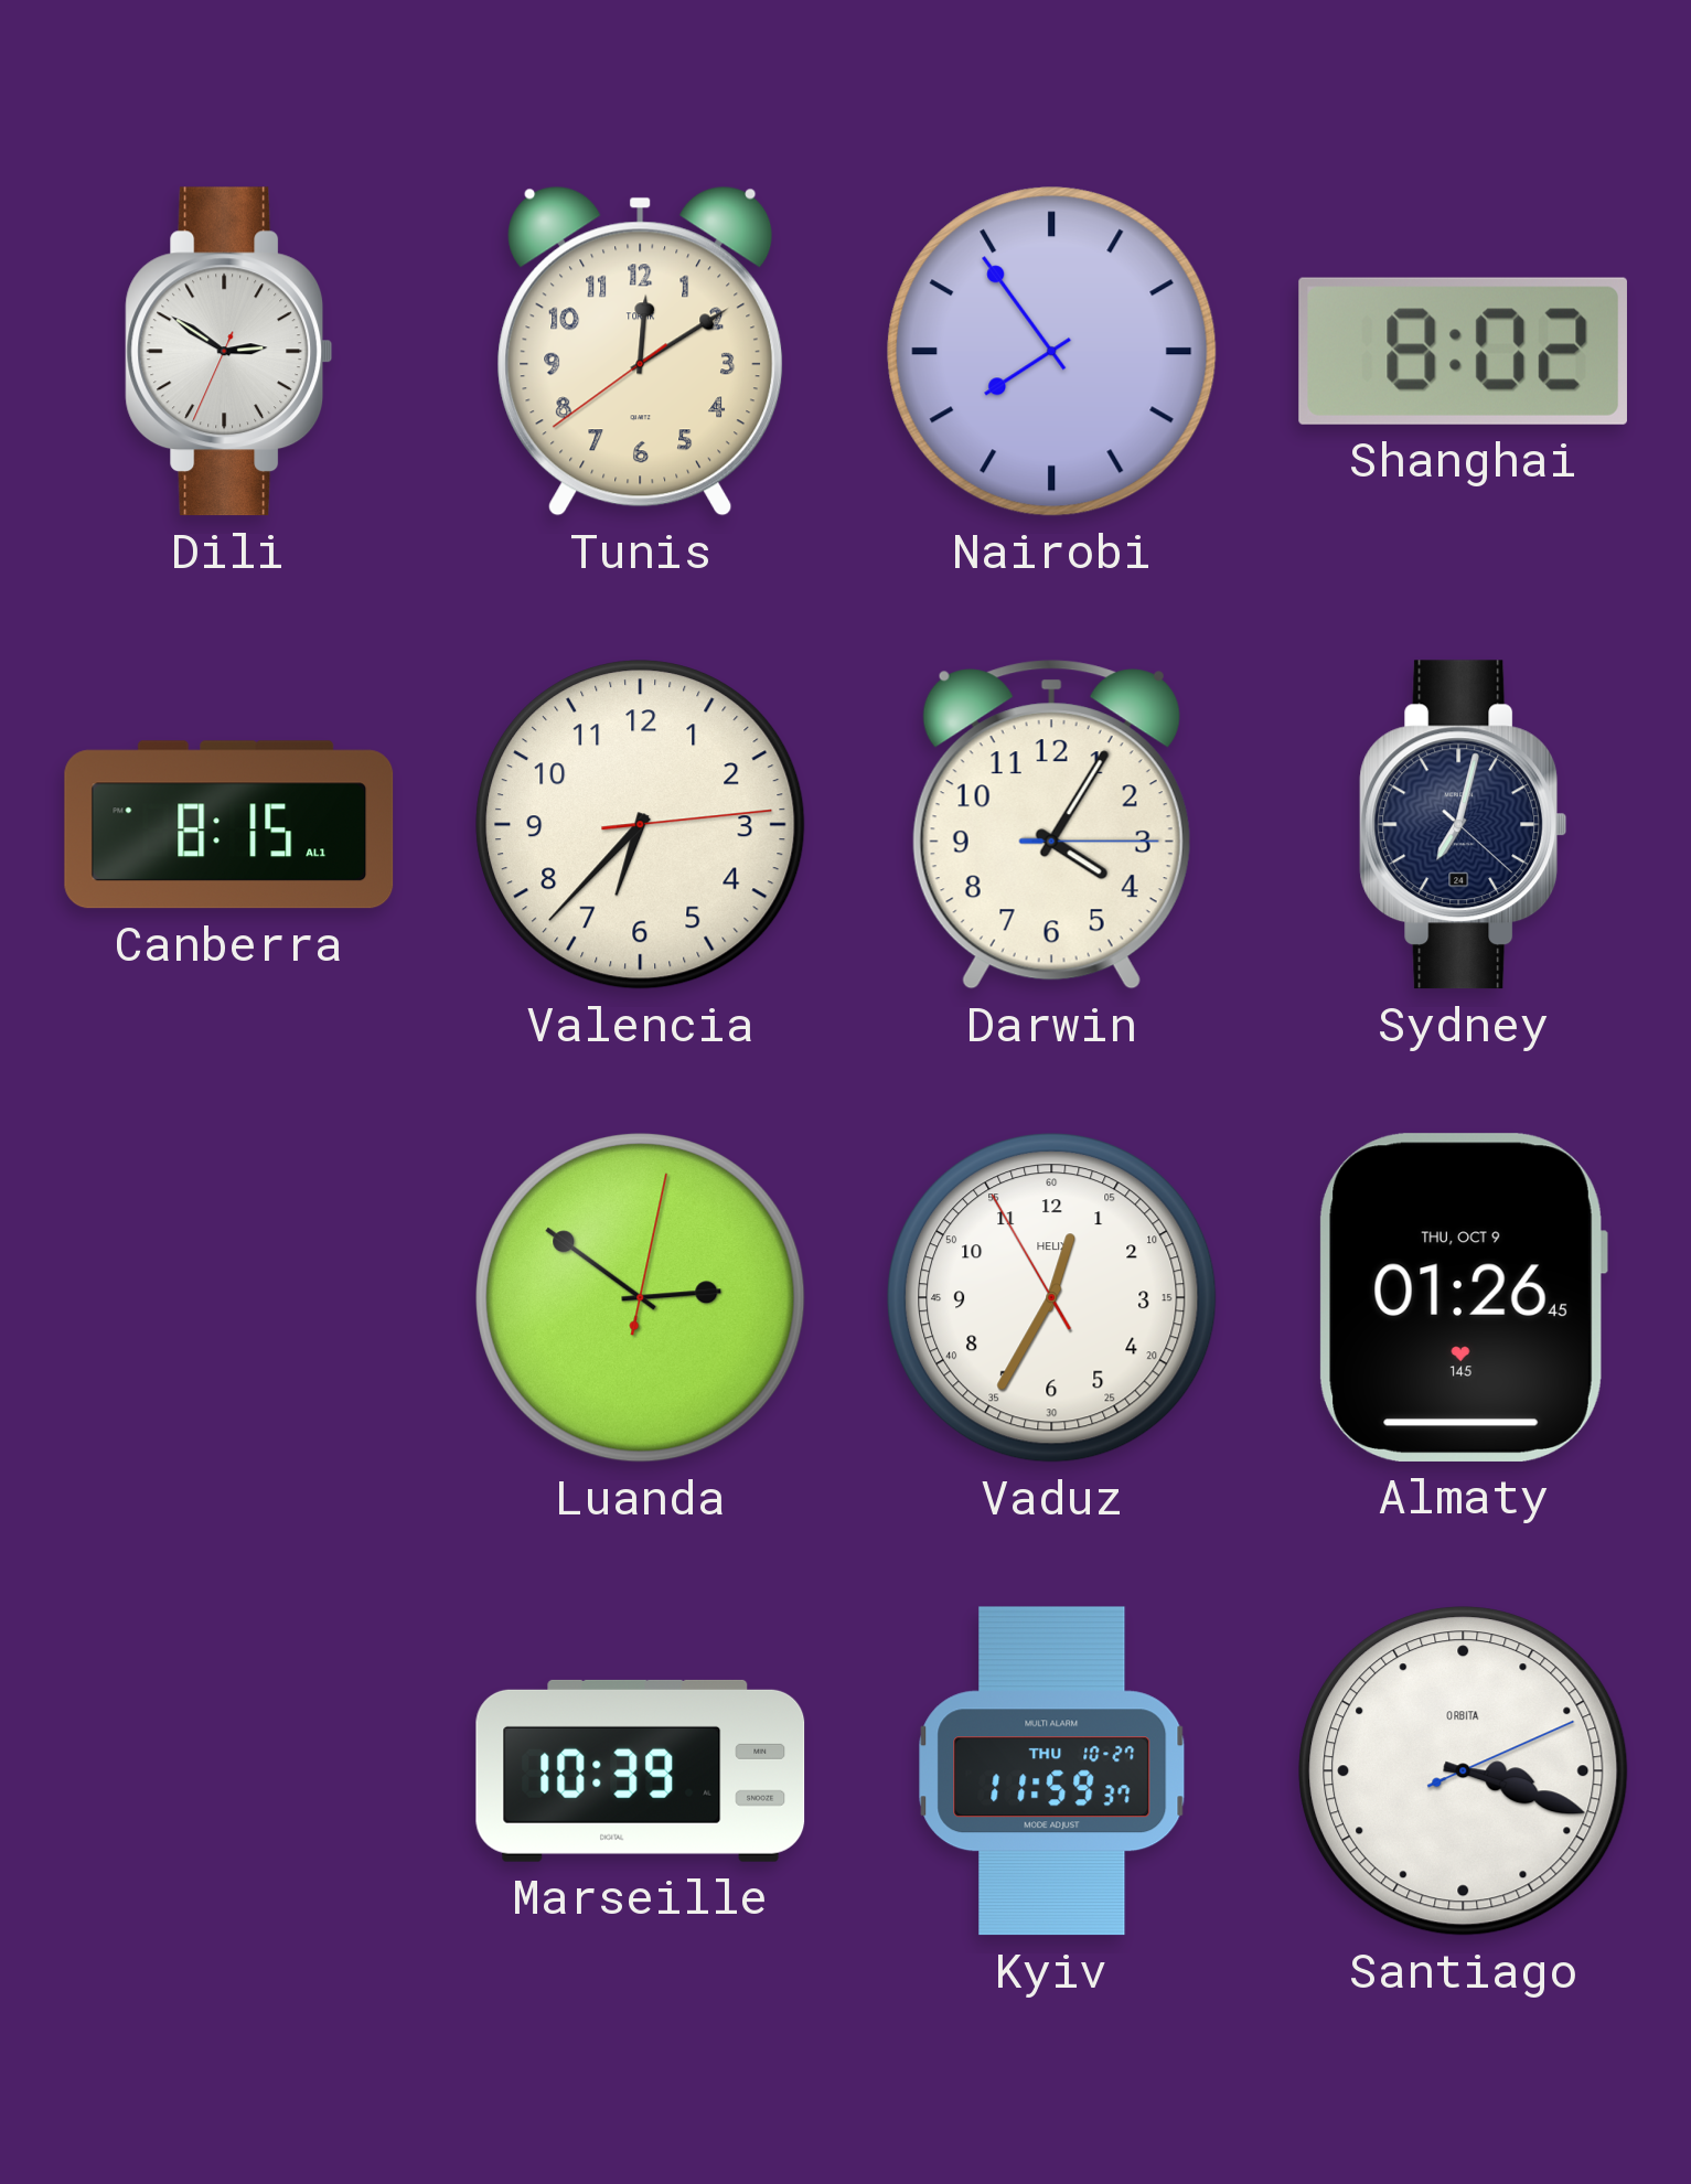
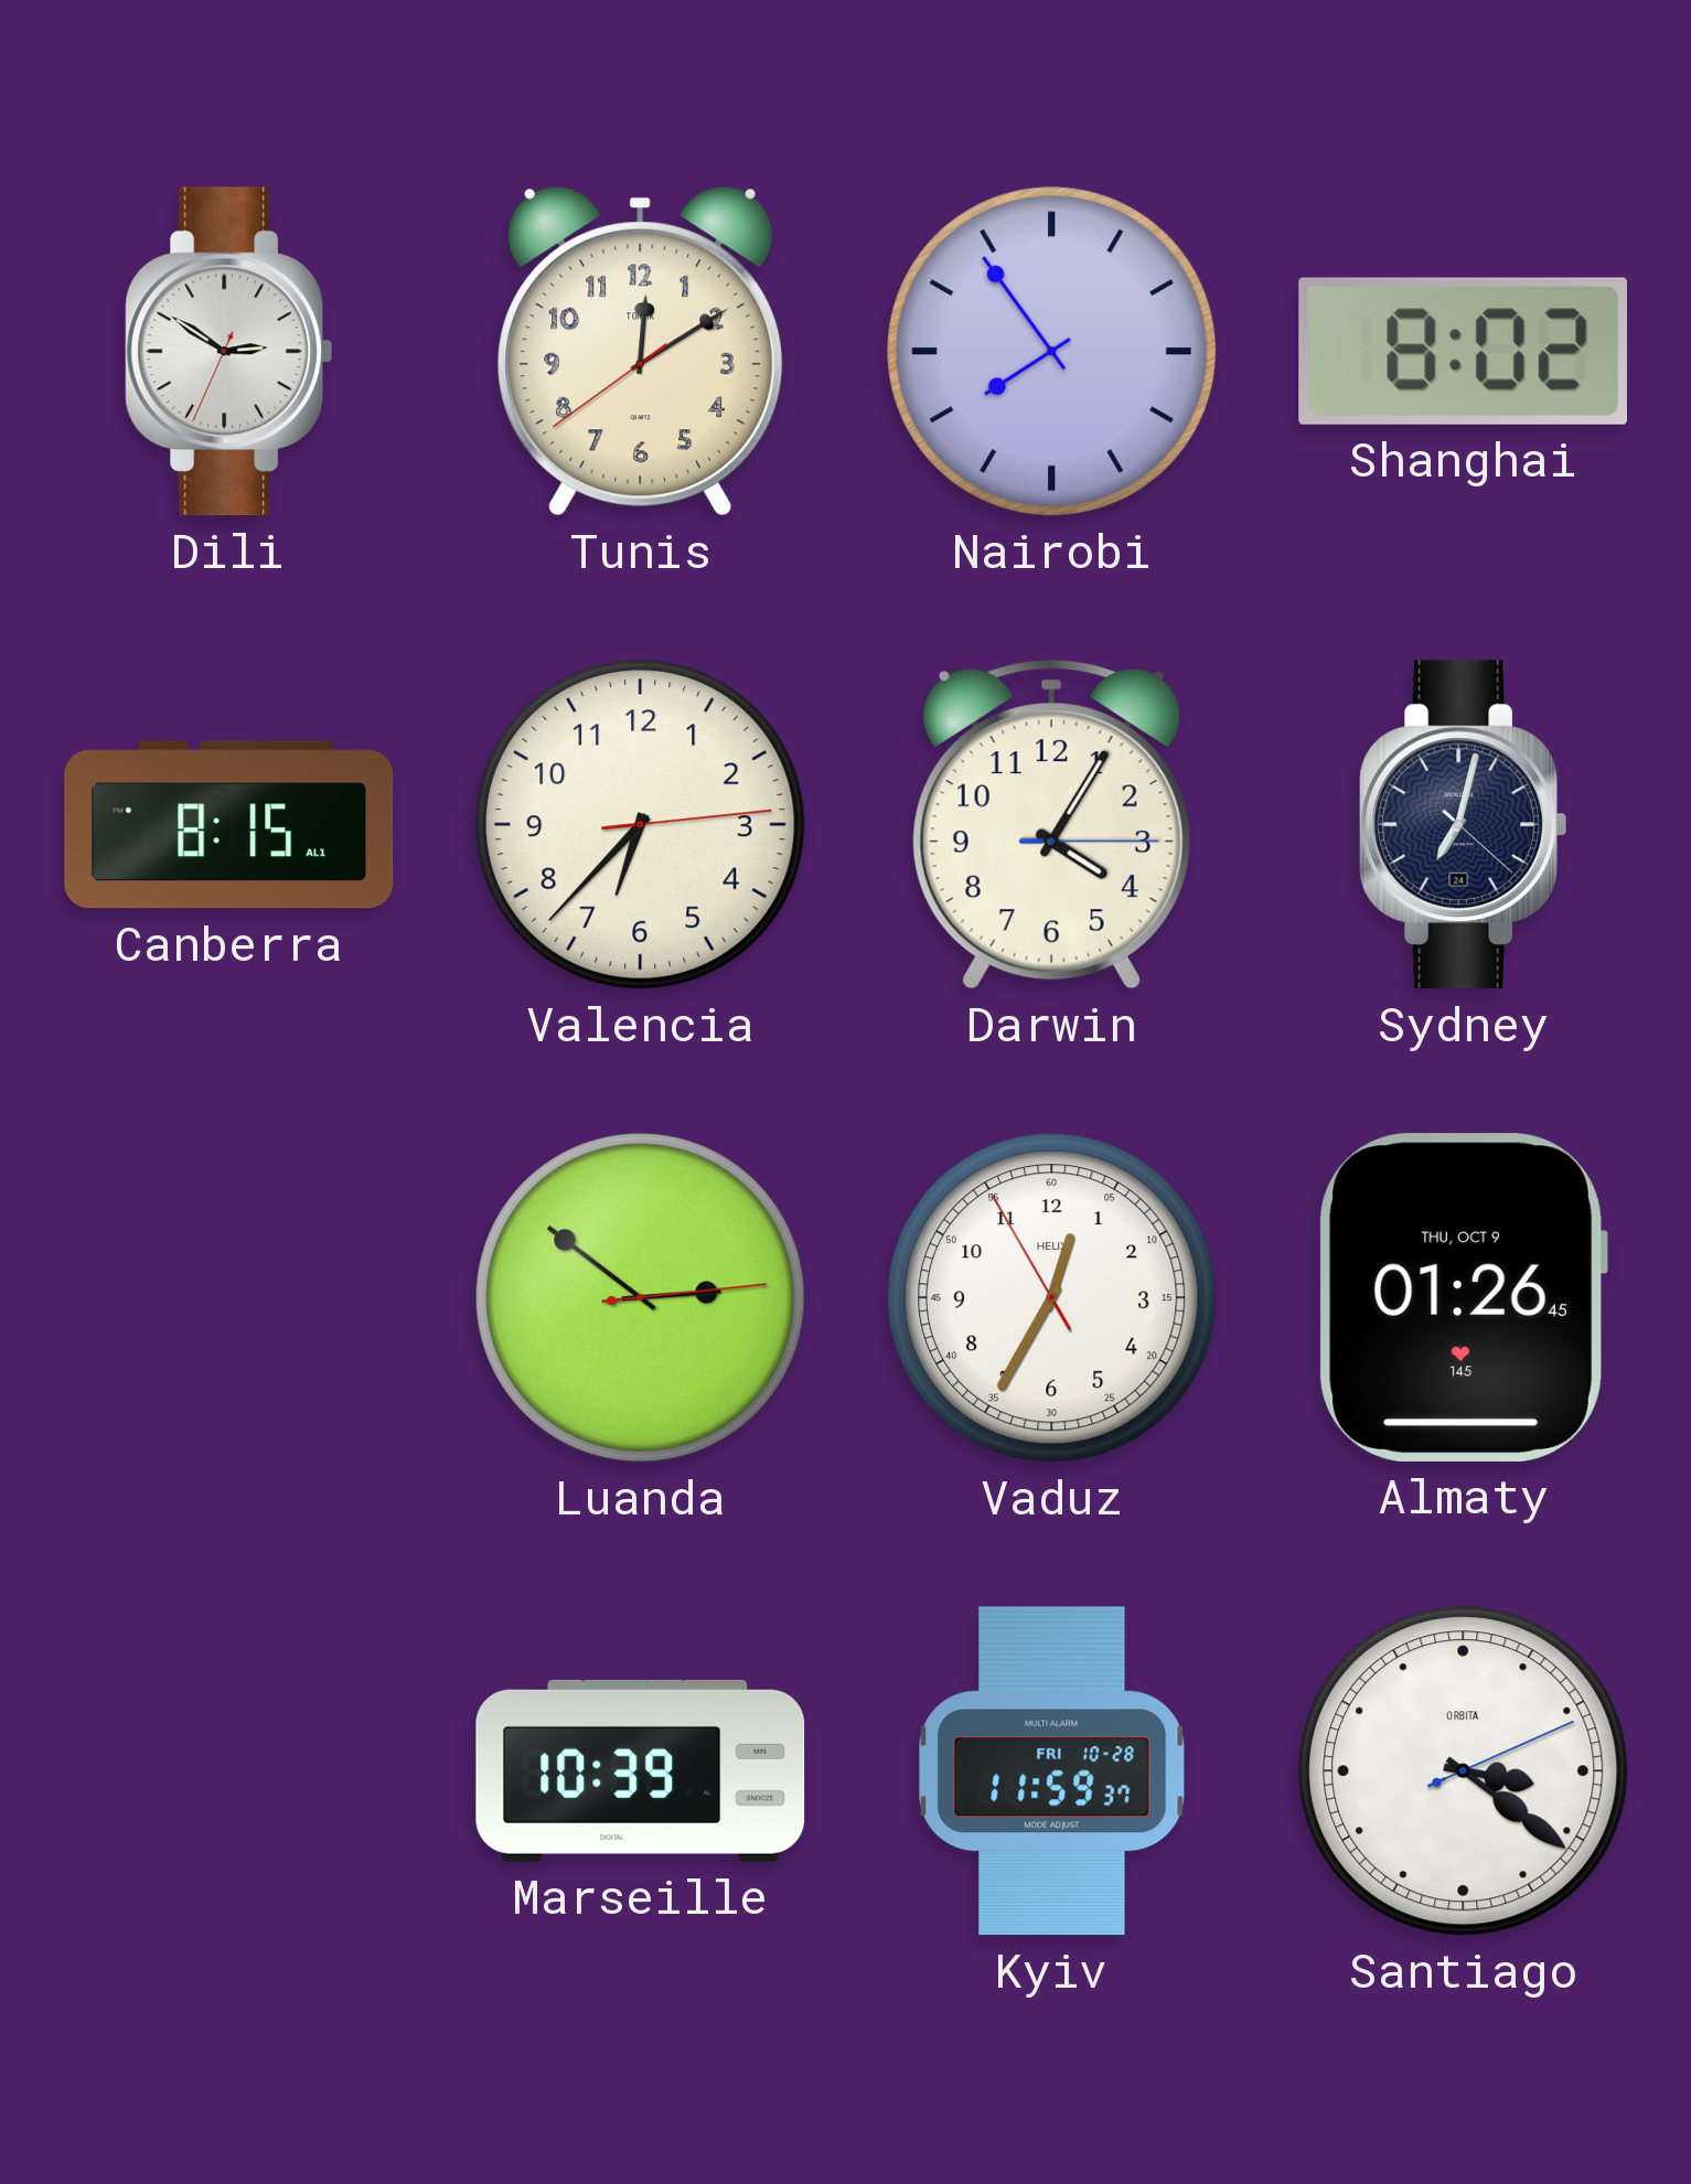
Luanda: 2:51:02 -> 2:51:14
Kyiv date: THU 10-27 -> FRI 10-28
Santiago: 3:18 -> 3:21
